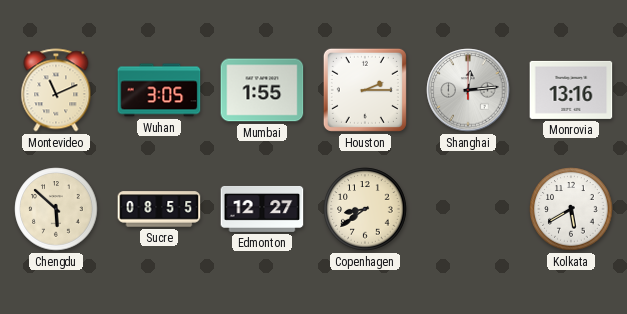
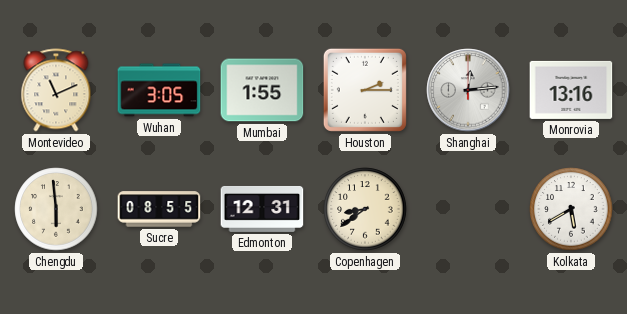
Chengdu: 5:52 -> 5:59
Edmonton: 12:27 -> 12:31
